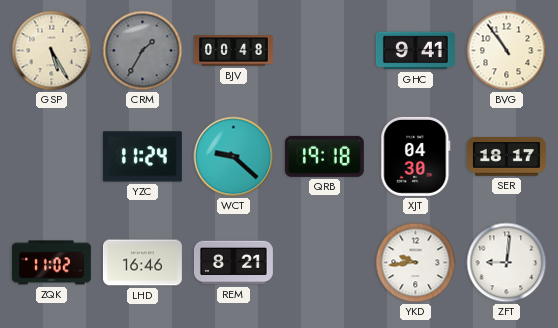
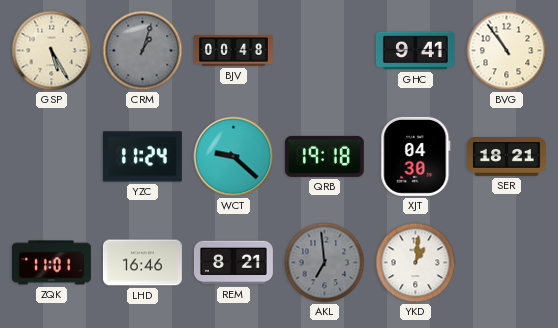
CRM: 1:35 -> 1:03
SER: 18:17 -> 18:21
ZQK: 11:02 -> 11:01
AKL: none -> 6:59
YKD: 9:44 -> 1:01
ZFT: 9:01 -> none
